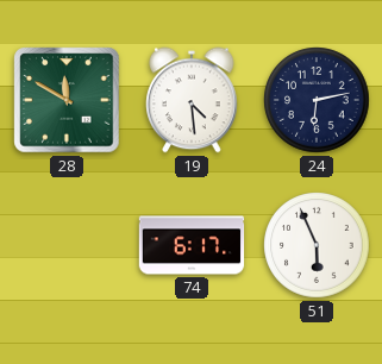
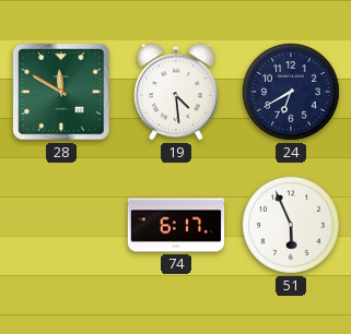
24: 6:13 -> 6:40
